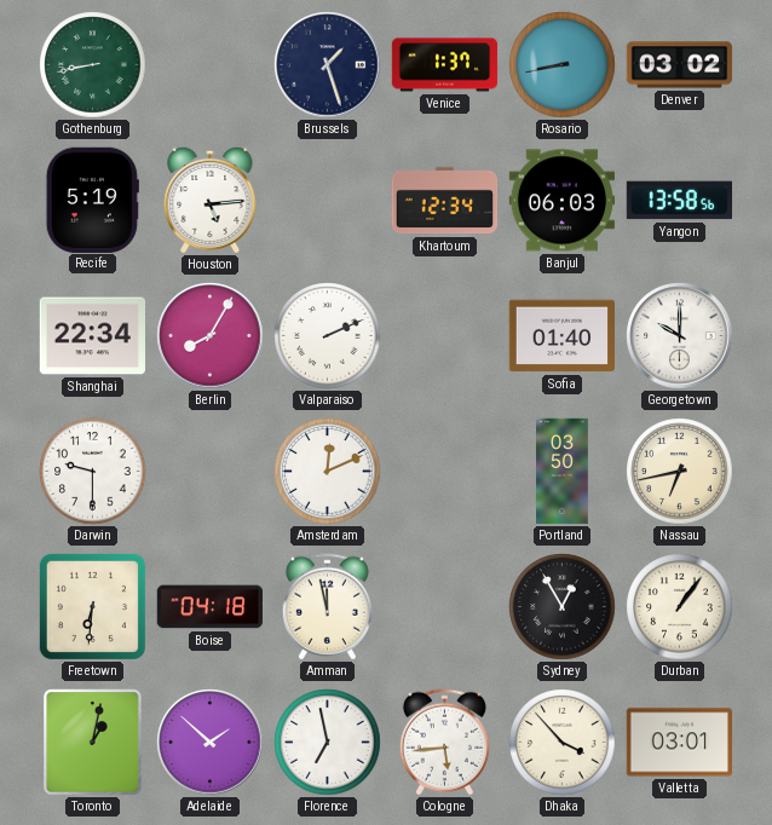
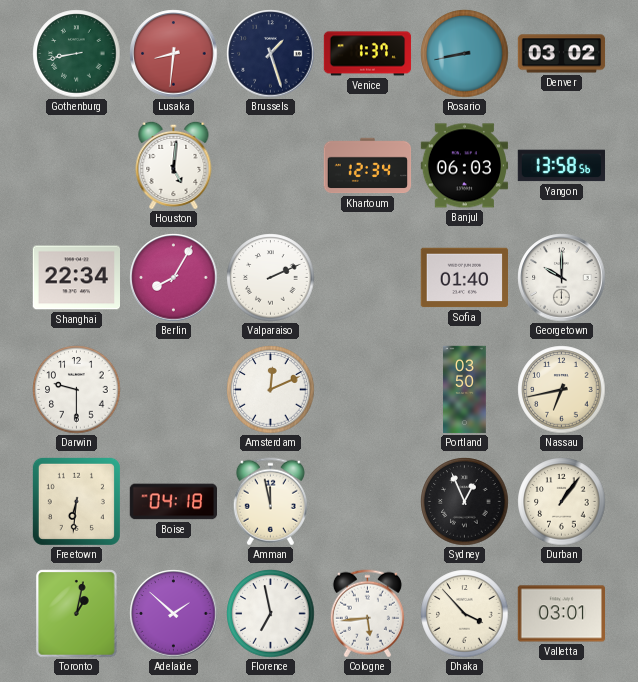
Lusaka: none -> 8:31
Recife: 5:19 -> none
Houston: 5:14 -> 5:01
Sydney: 12:55 -> 12:56
